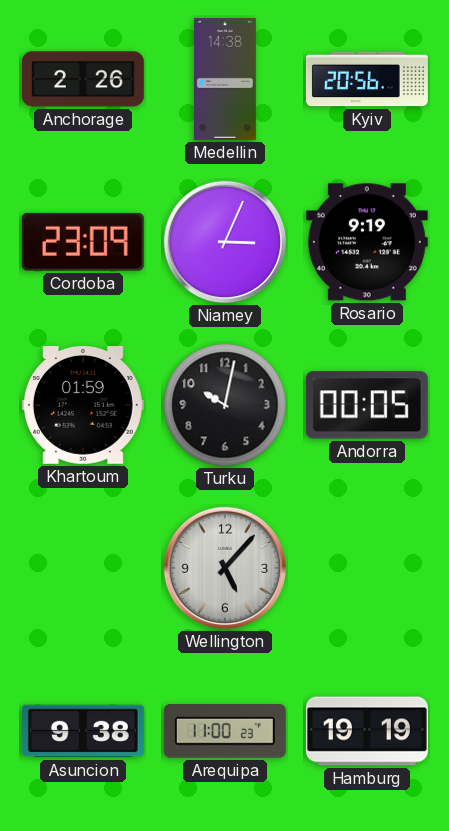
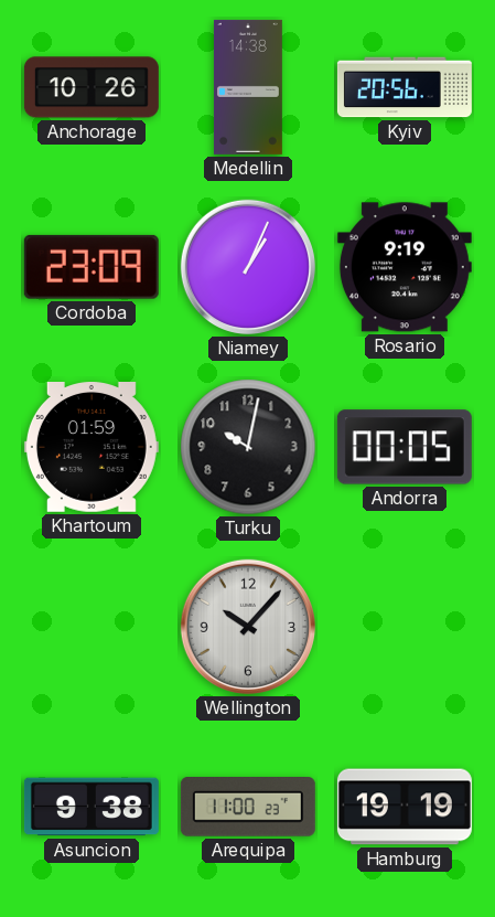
Anchorage: 2:26 -> 10:26
Niamey: 3:04 -> 1:04
Wellington: 5:07 -> 10:07
